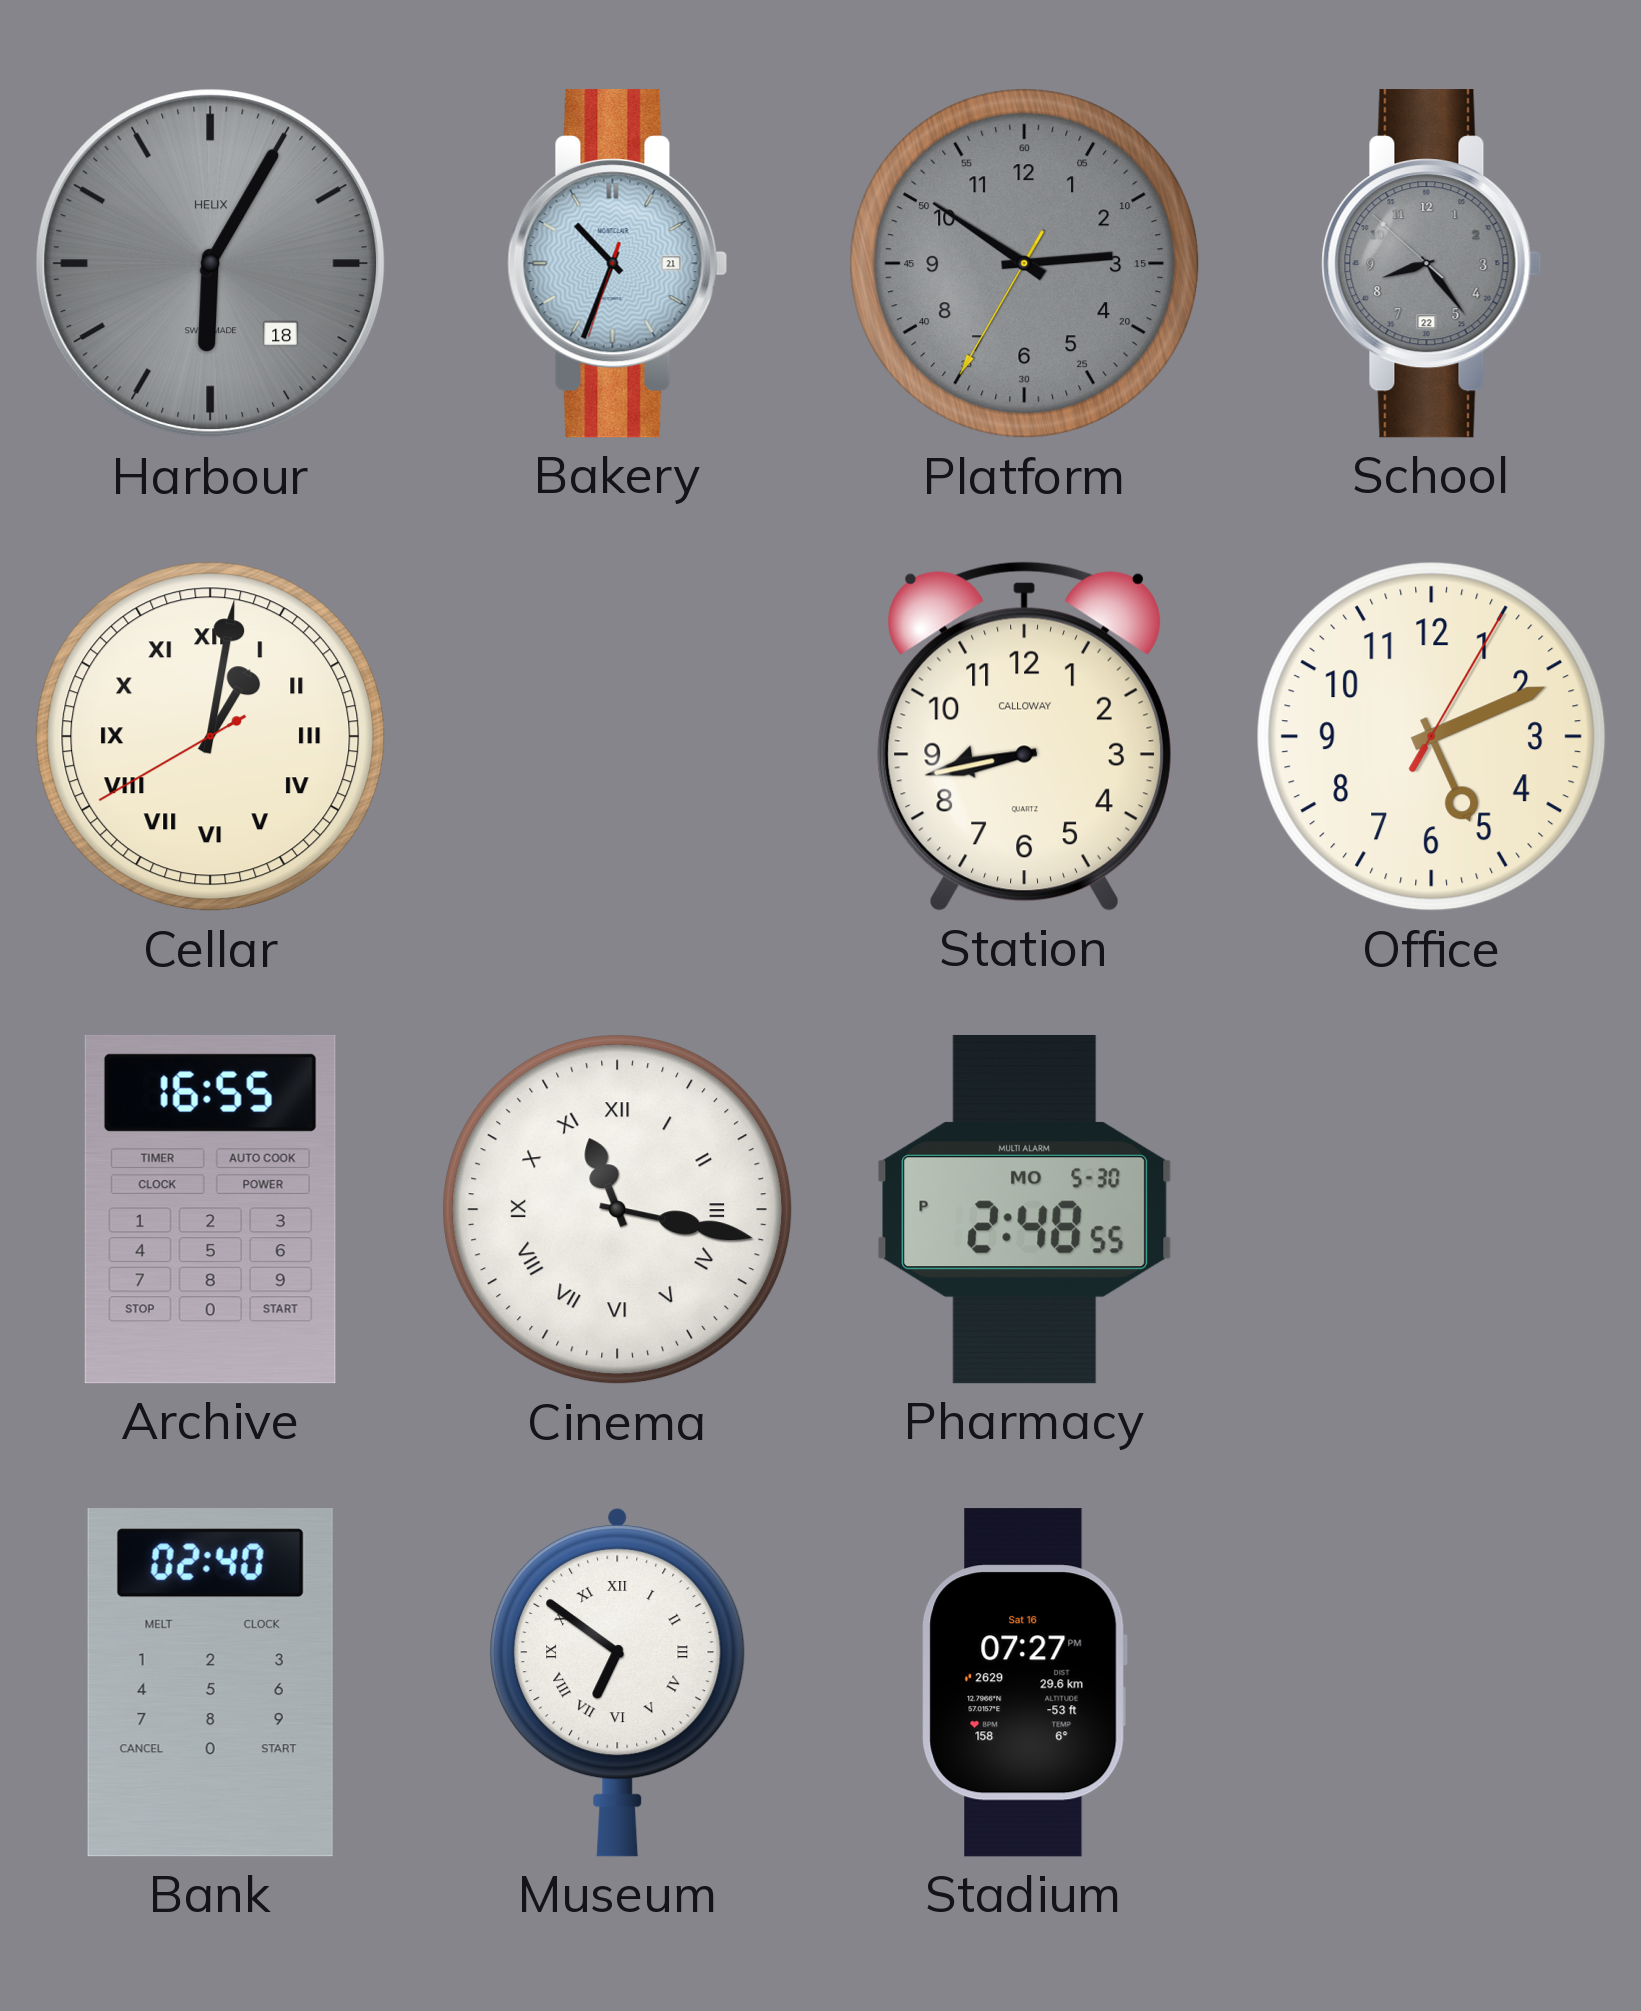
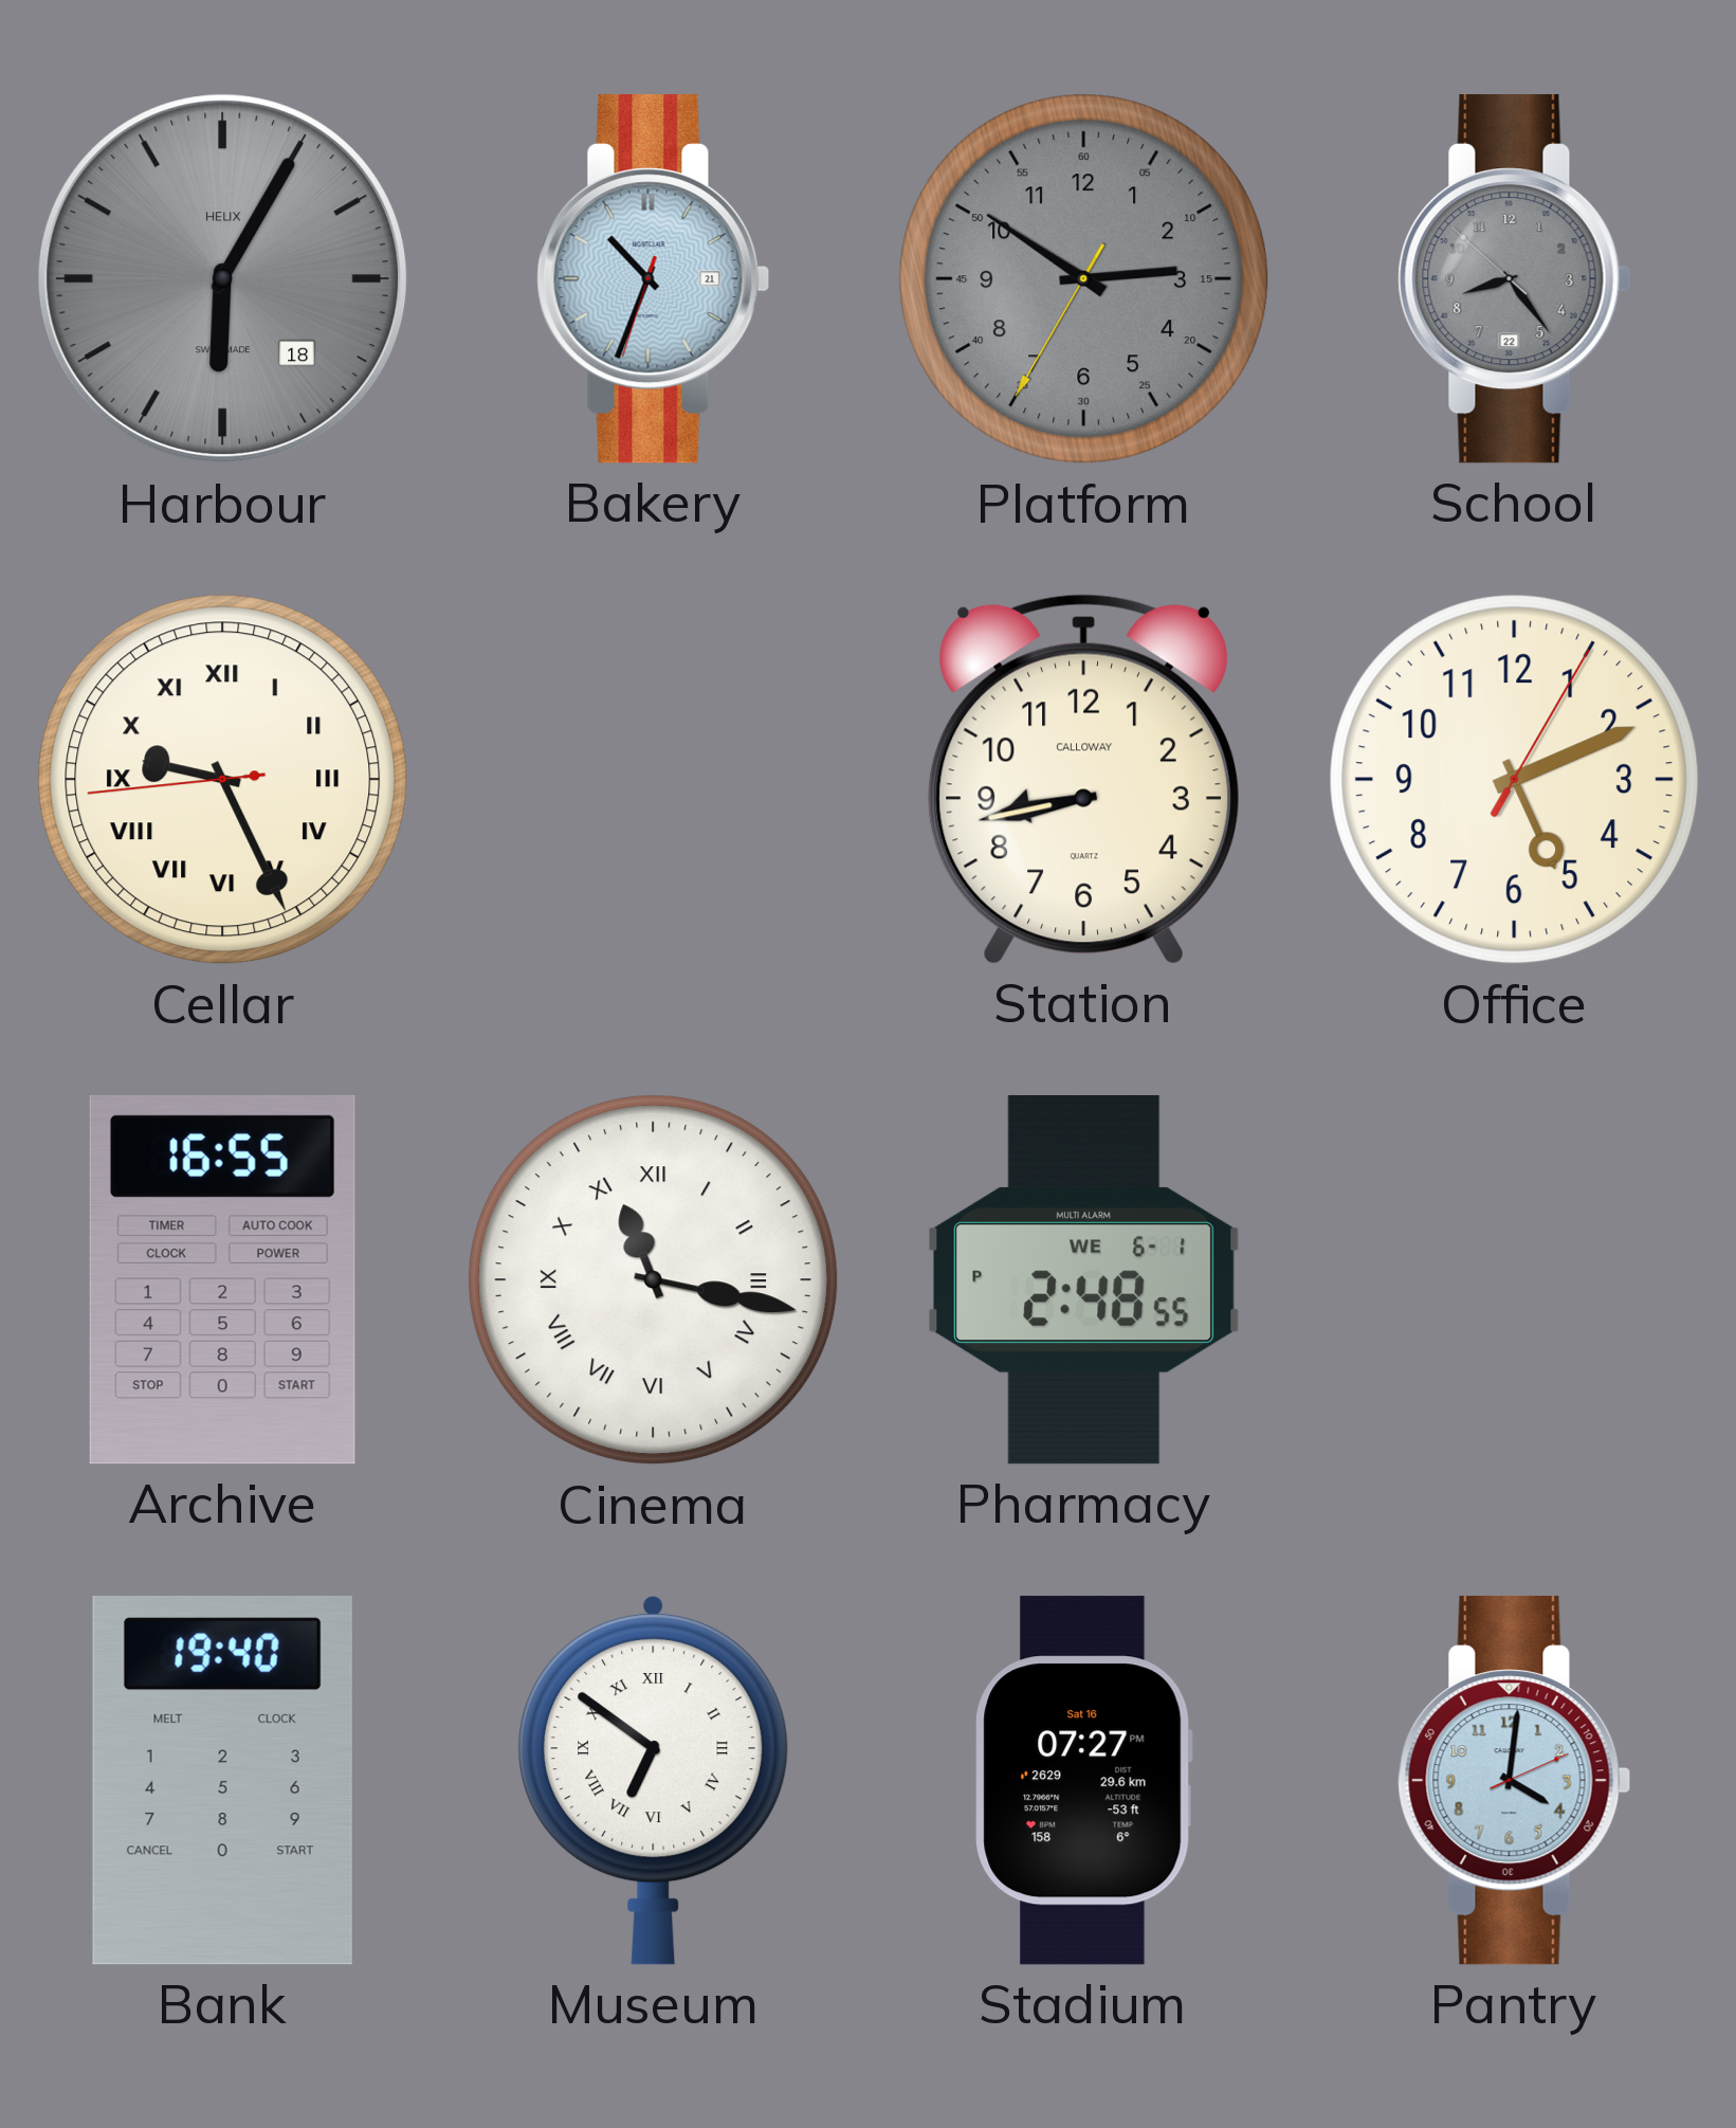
Cellar: 1:01 -> 9:25
Pharmacy date: MO 5-30 -> WE 6-1
Bank: 02:40 -> 19:40
Pantry: none -> 4:01
